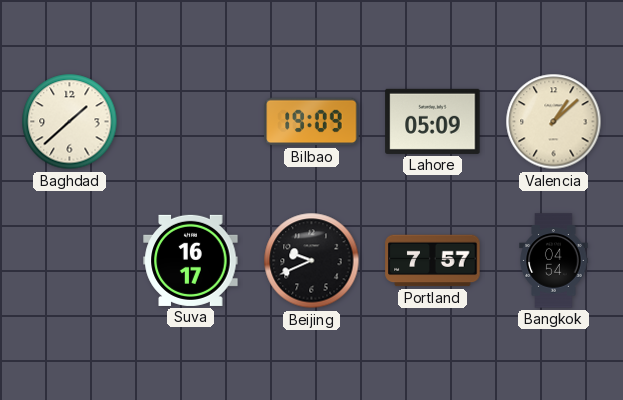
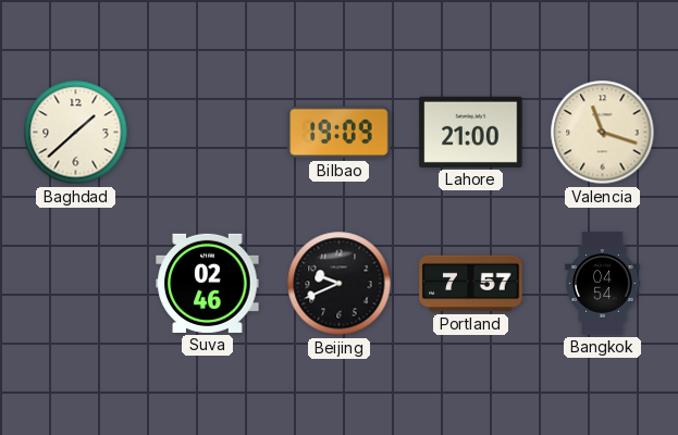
Lahore: 05:09 -> 21:00
Valencia: 1:08 -> 11:18
Suva: 16:17 -> 02:46
